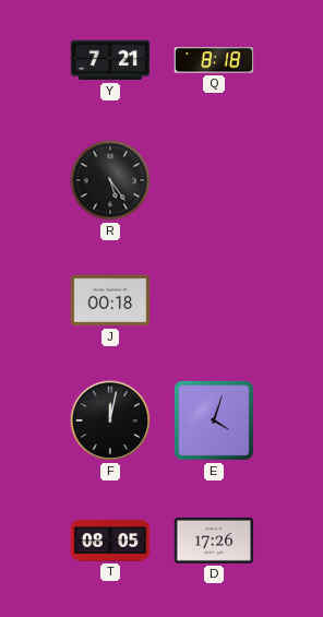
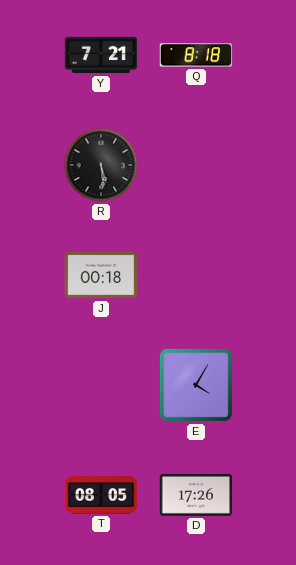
R: 5:24 -> 5:29
F: 12:02 -> none
E: 4:03 -> 4:05
